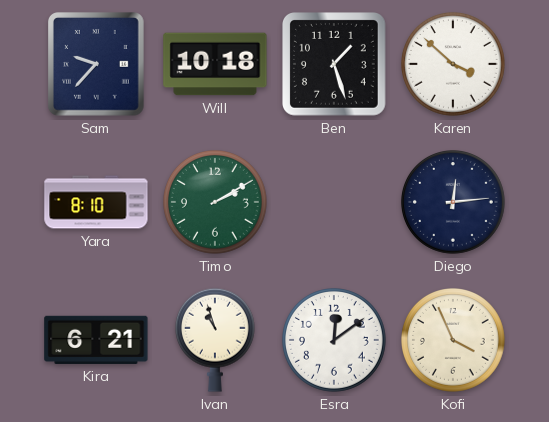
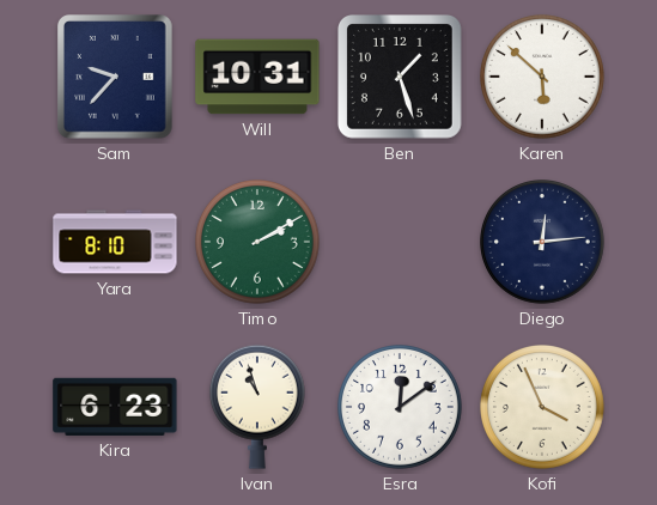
Will: 10:18 -> 10:31
Karen: 3:52 -> 5:52
Kira: 6:21 -> 6:23
